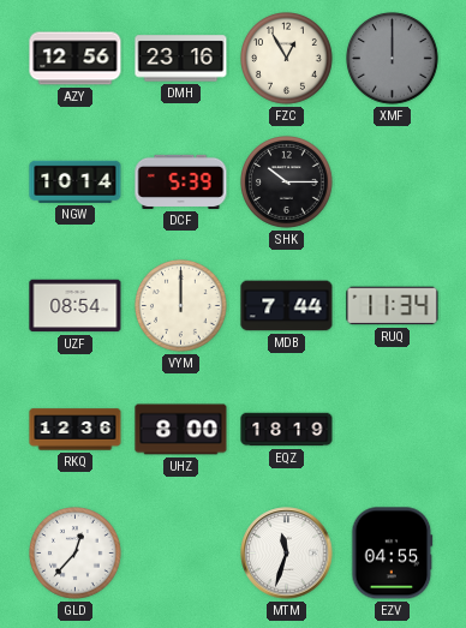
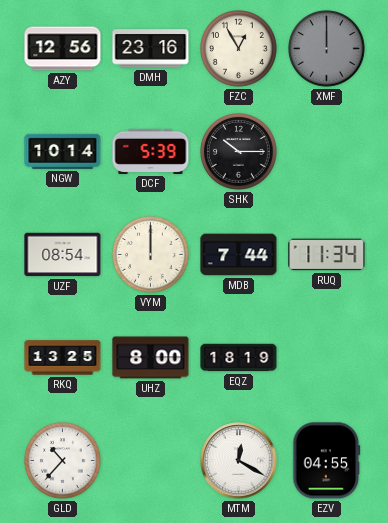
RKQ: 12:36 -> 13:25
GLD: 12:37 -> 10:37
MTM: 11:33 -> 12:20
